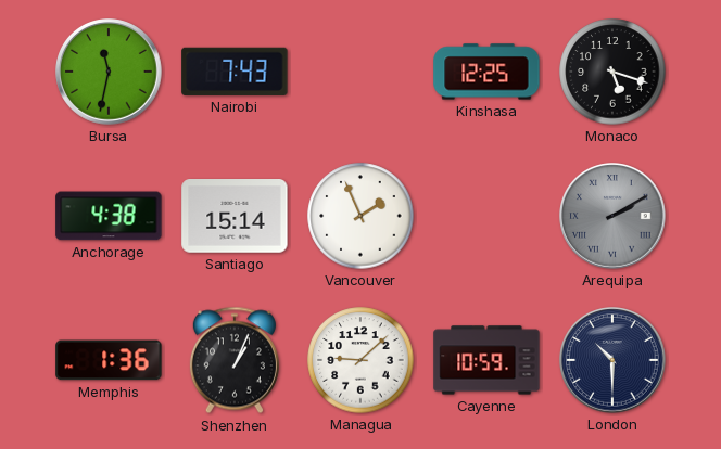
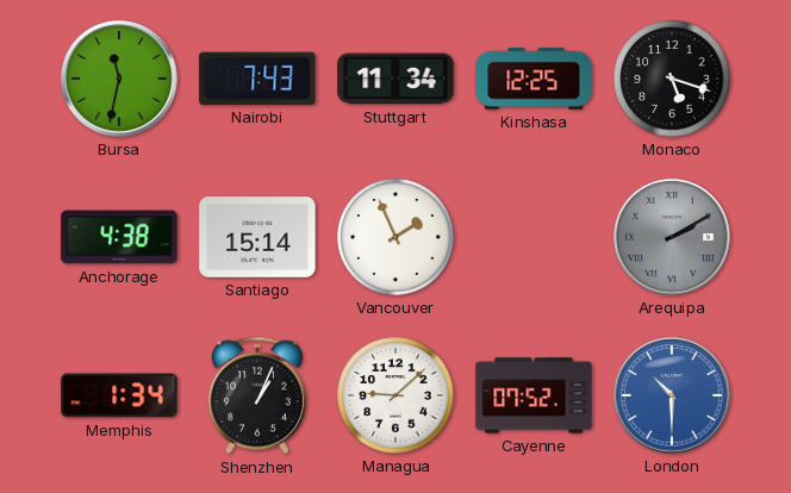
Stuttgart: none -> 11:34
Memphis: 1:36 -> 1:34
Cayenne: 10:59 -> 07:52
London dial: navy -> blue
